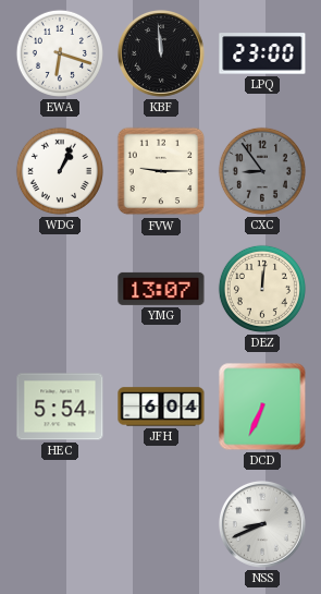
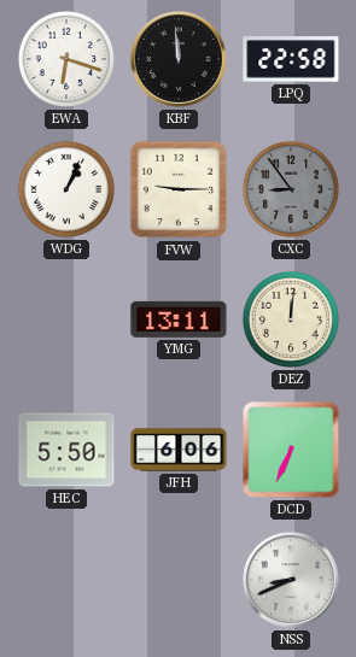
LPQ: 23:00 -> 22:58
YMG: 13:07 -> 13:11
HEC: 5:54 -> 5:50
JFH: 6:04 -> 6:06
